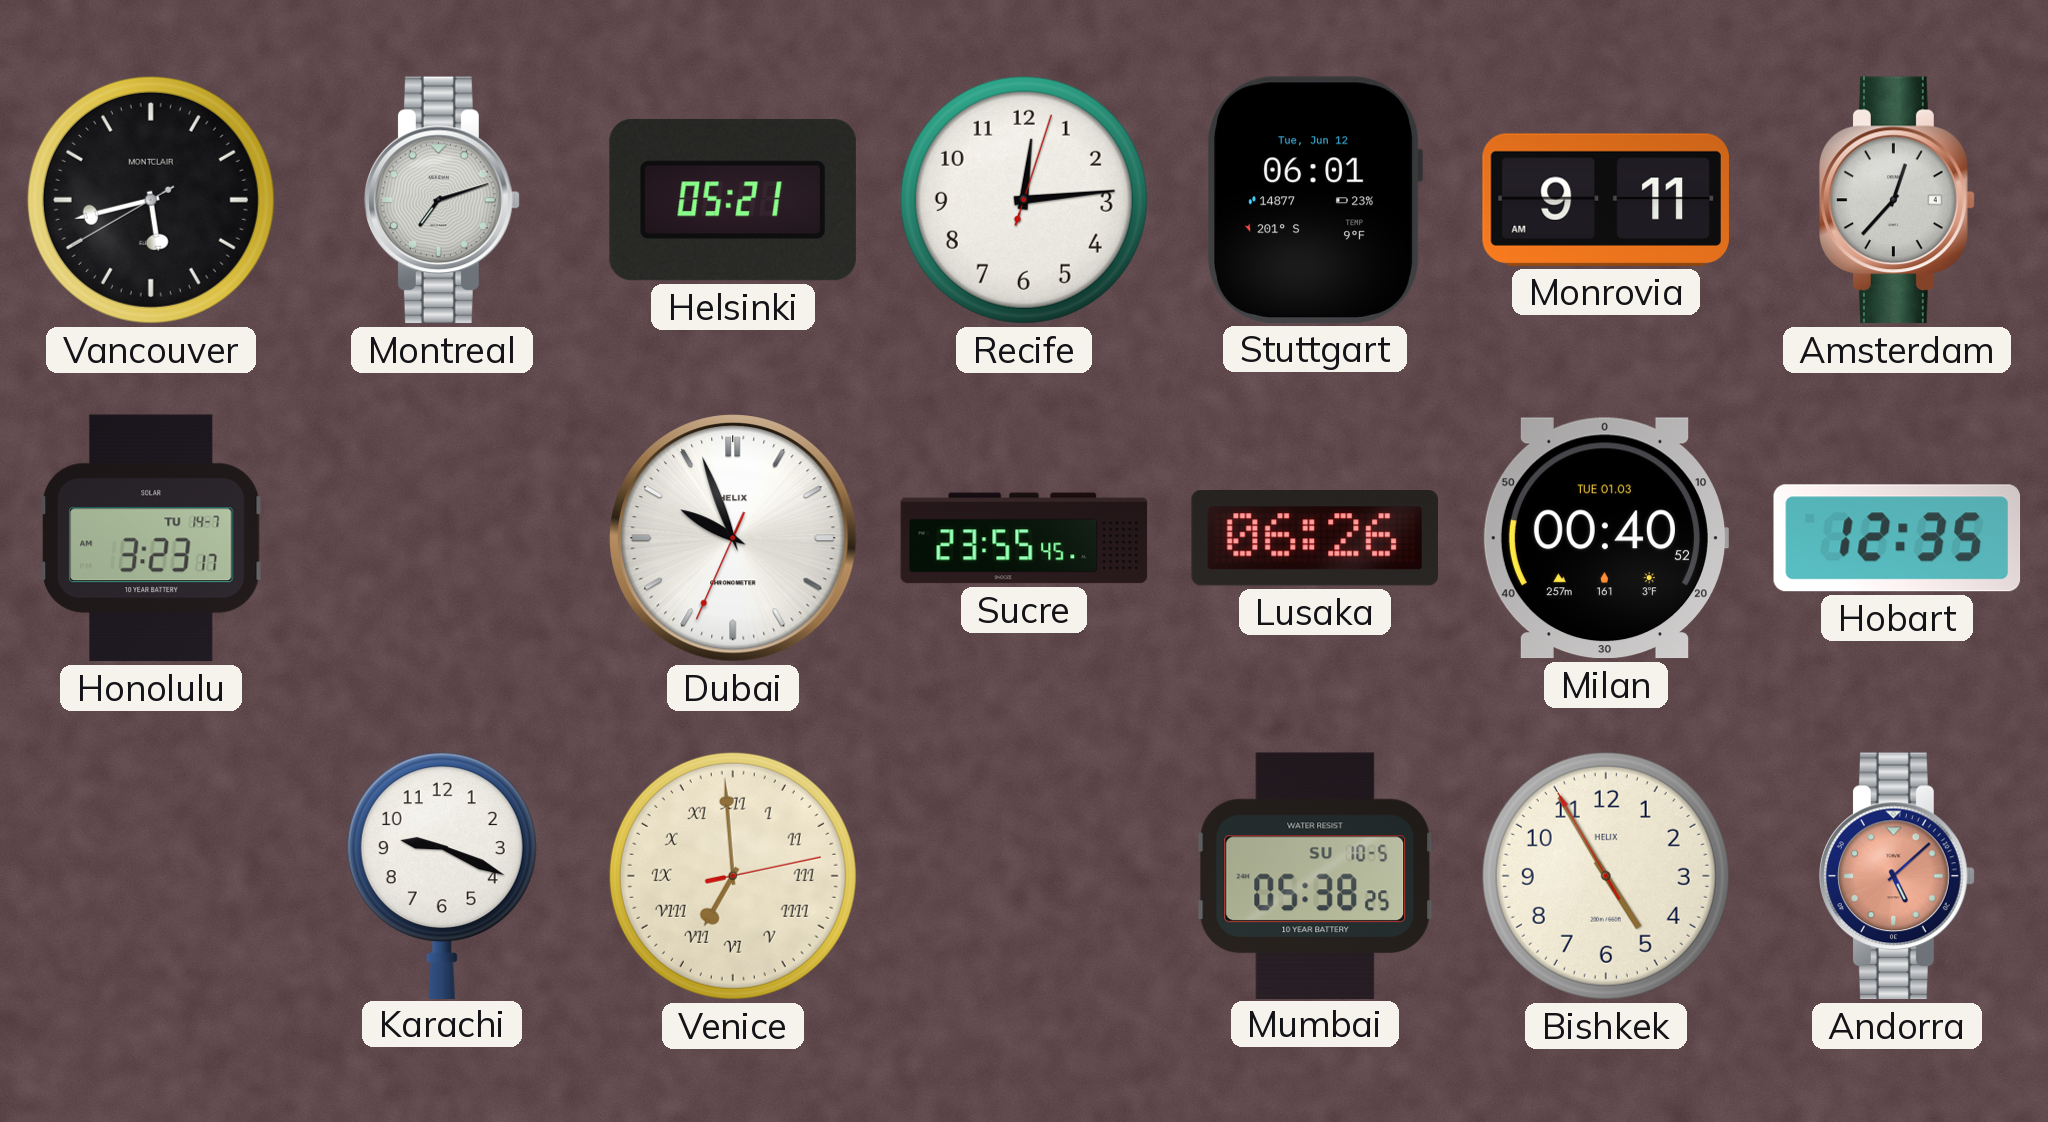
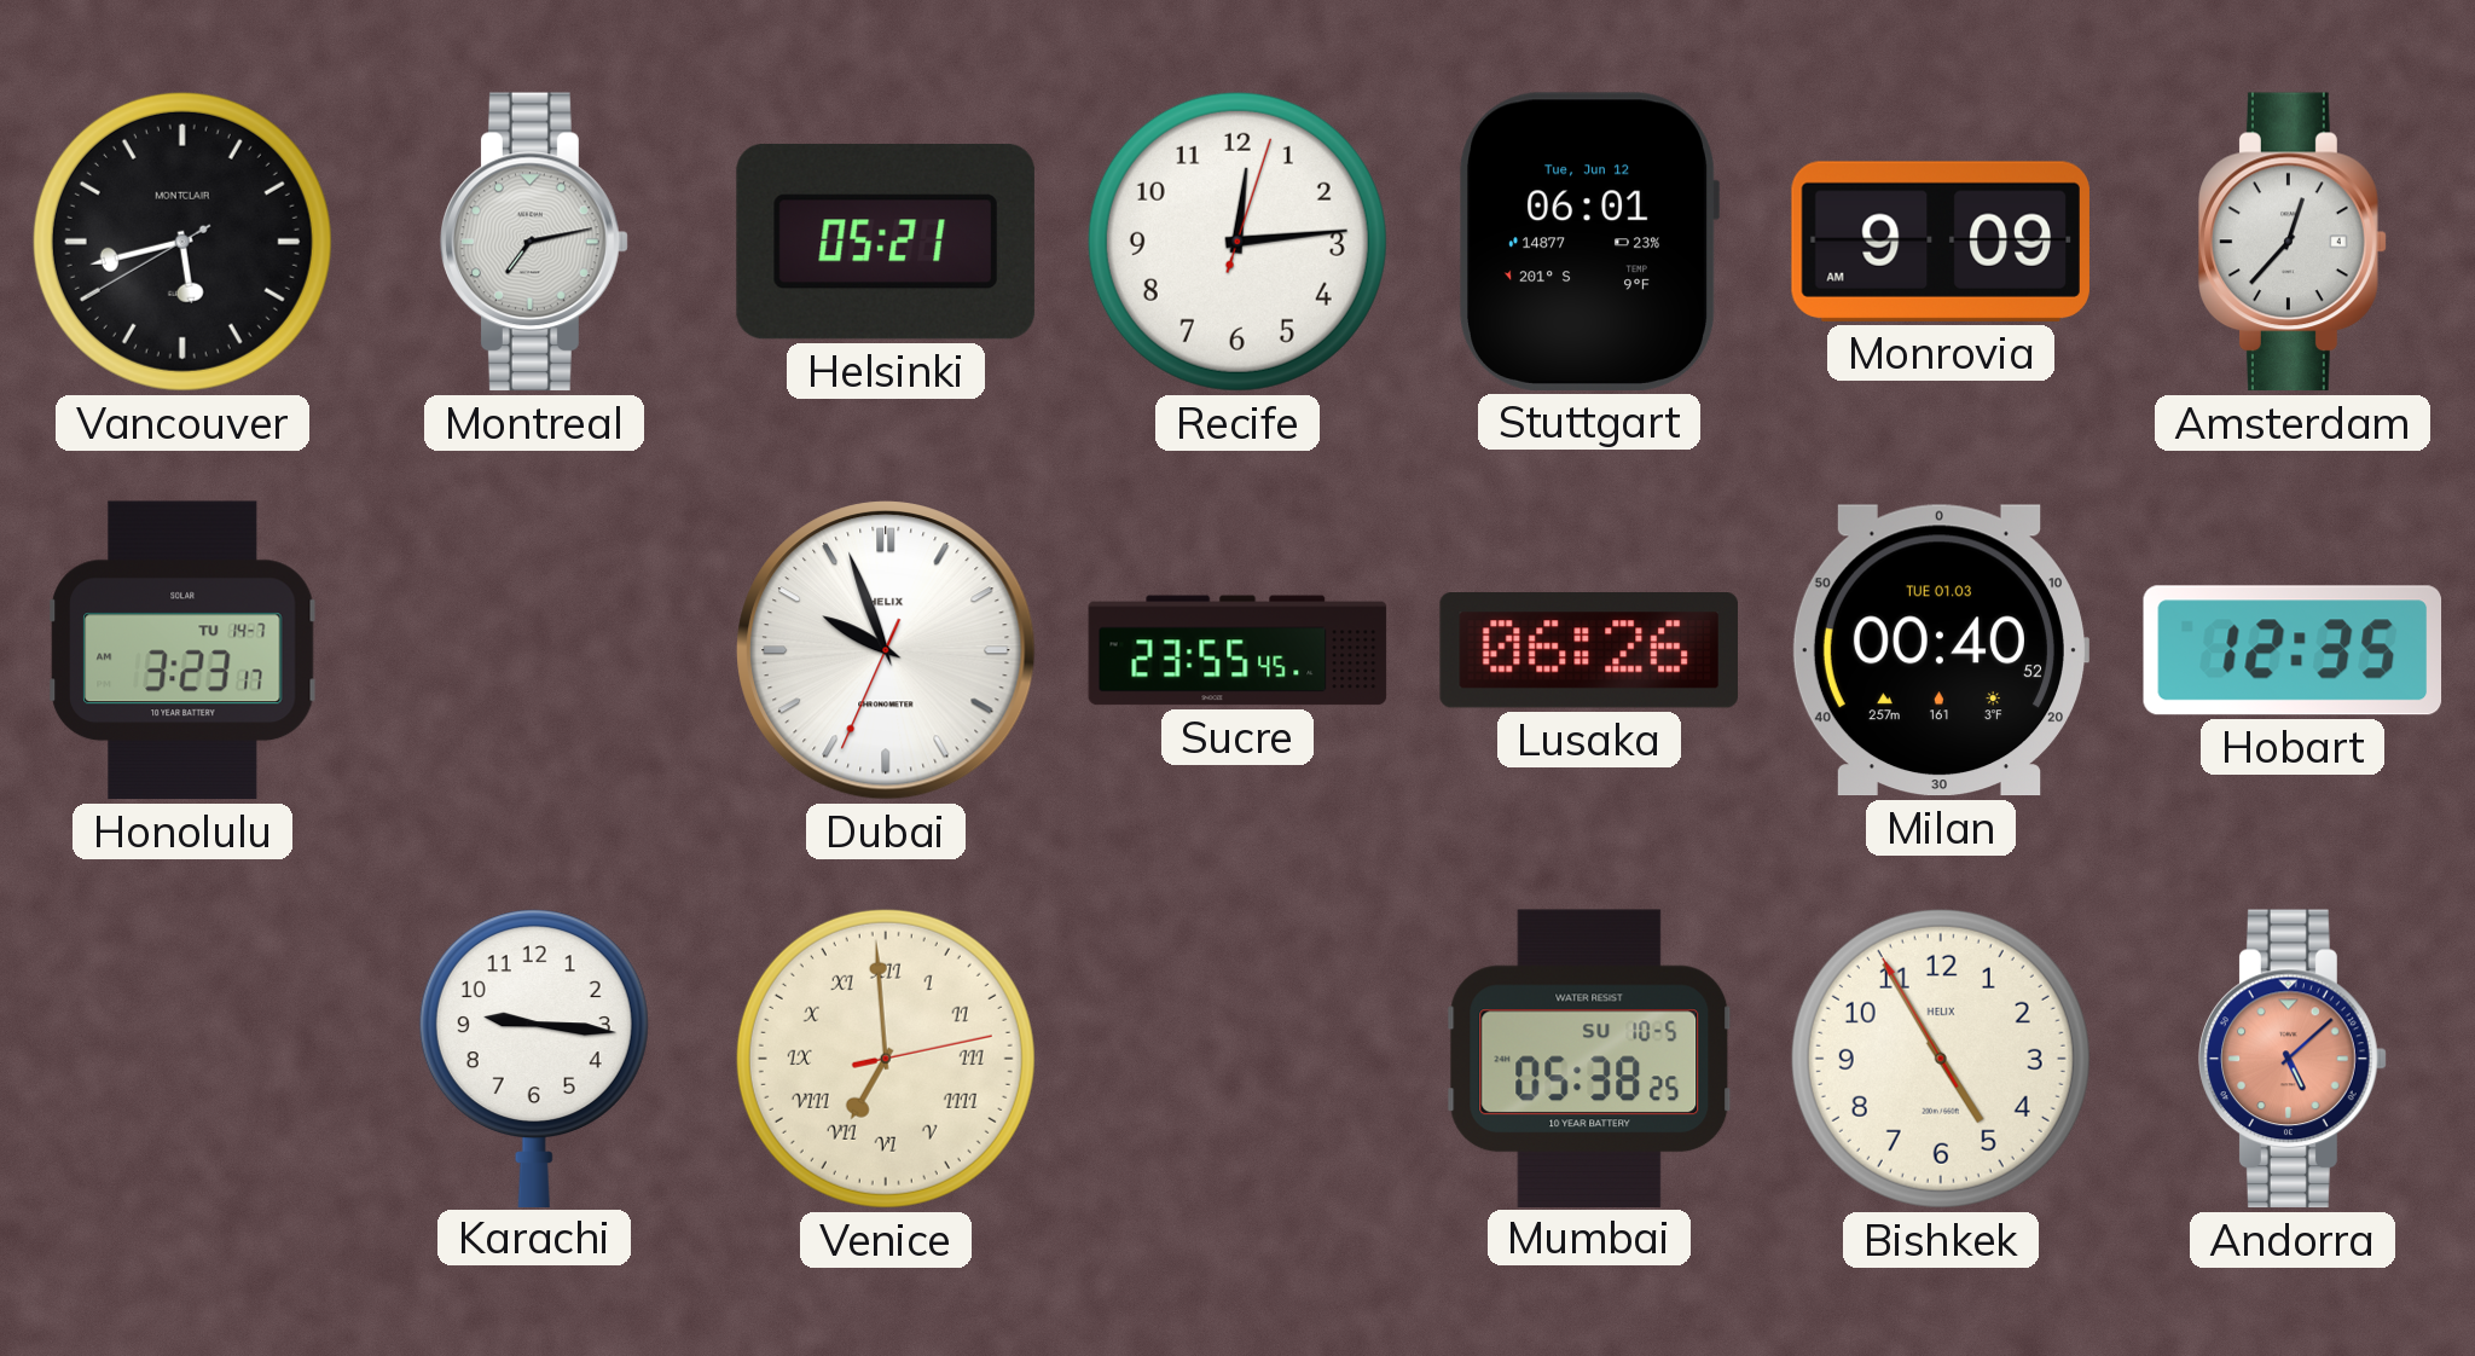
Montreal: 7:12 -> 7:13
Monrovia: 9:11 -> 9:09
Karachi: 9:19 -> 9:16
